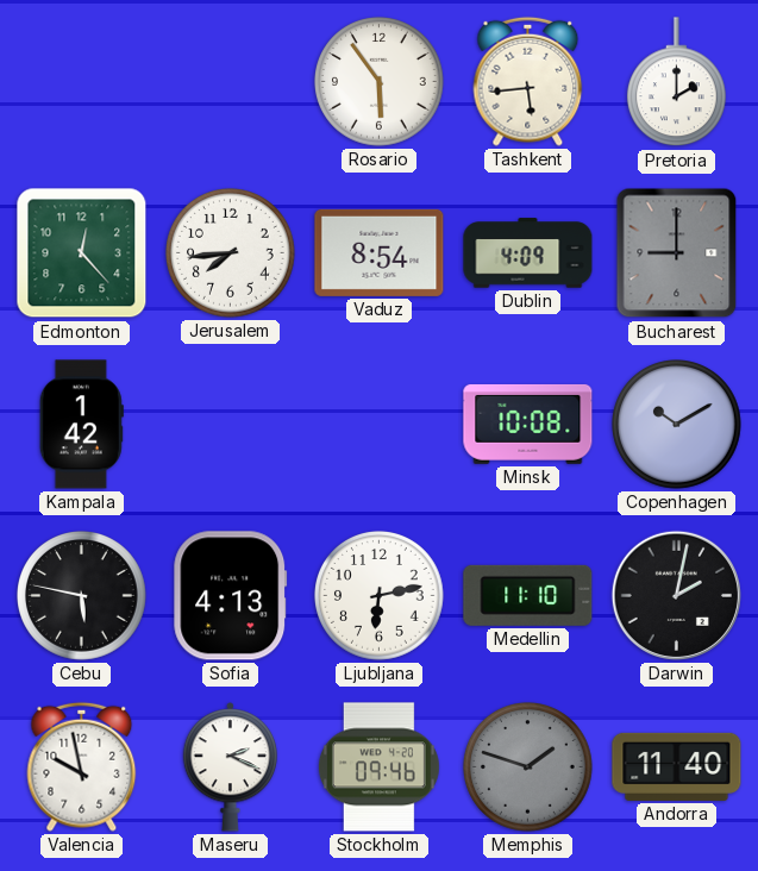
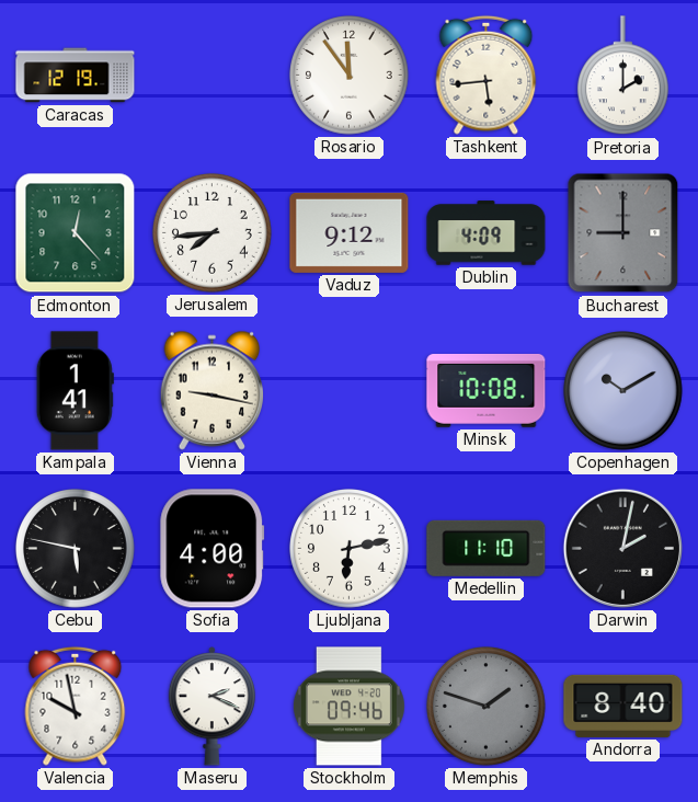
Caracas: none -> 12:19
Rosario: 5:54 -> 11:54
Vaduz: 8:54 -> 9:12
Kampala: 1:42 -> 1:41
Vienna: none -> 9:17
Sofia: 4:13 -> 4:00
Andorra: 11:40 -> 8:40
